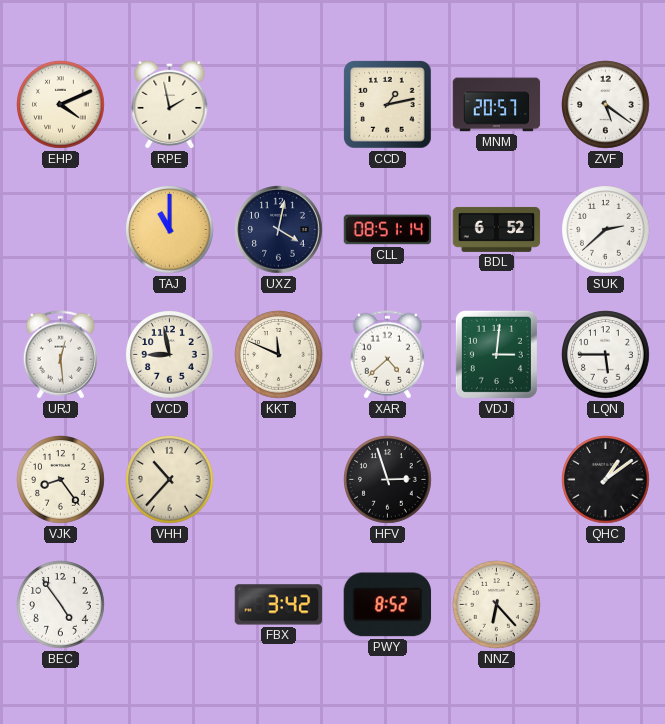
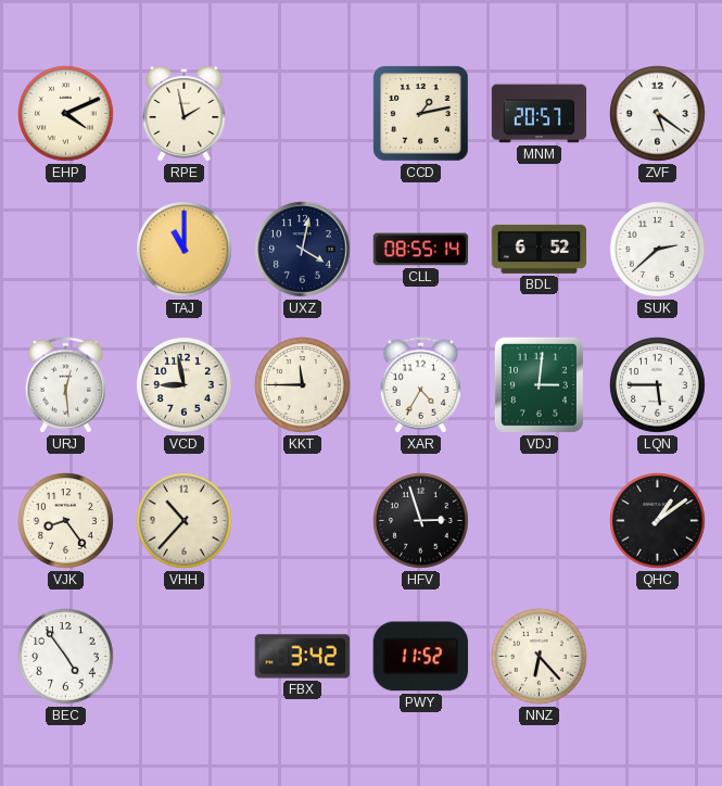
CLL: 08:51 -> 08:55
KKT: 11:49 -> 11:45
XAR: 4:38 -> 4:35
PWY: 8:52 -> 11:52
